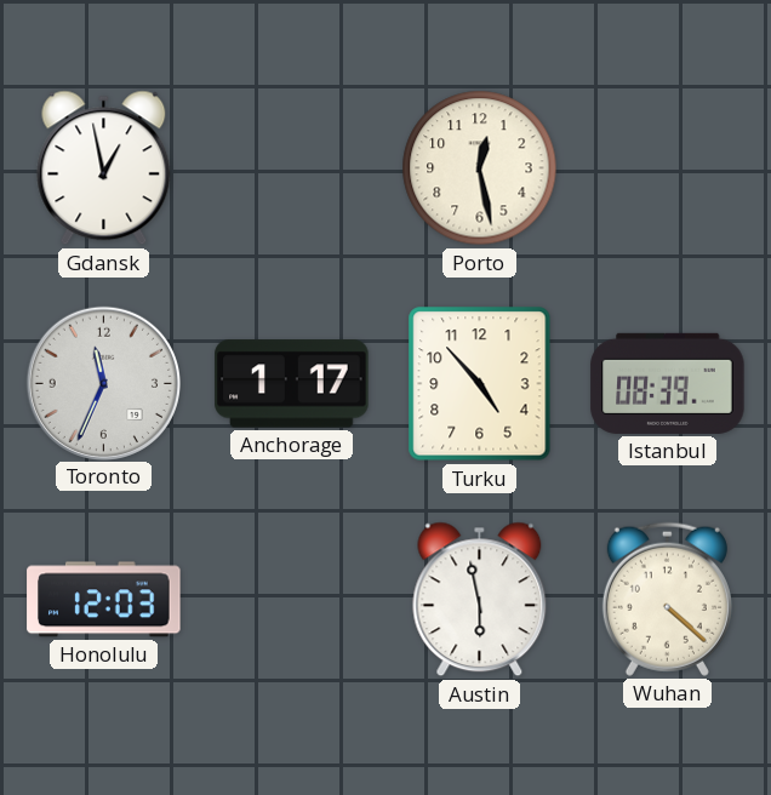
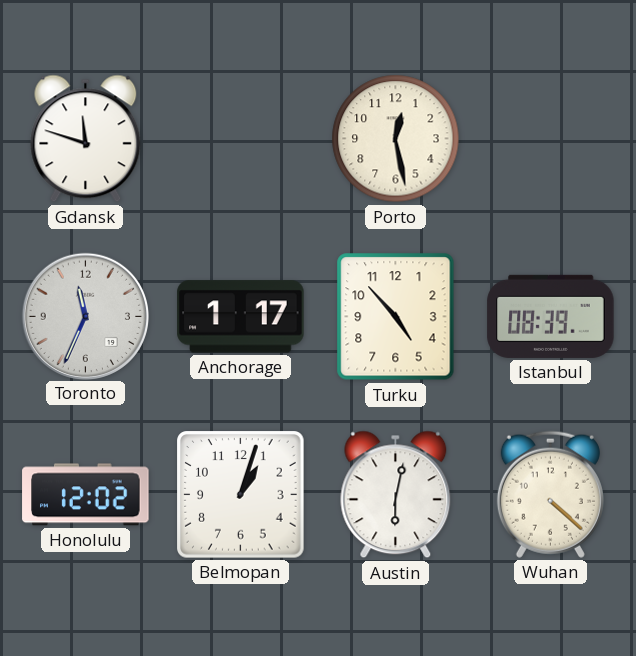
Gdansk: 12:58 -> 11:48
Honolulu: 12:03 -> 12:02
Belmopan: none -> 1:03
Austin: 5:58 -> 6:02
